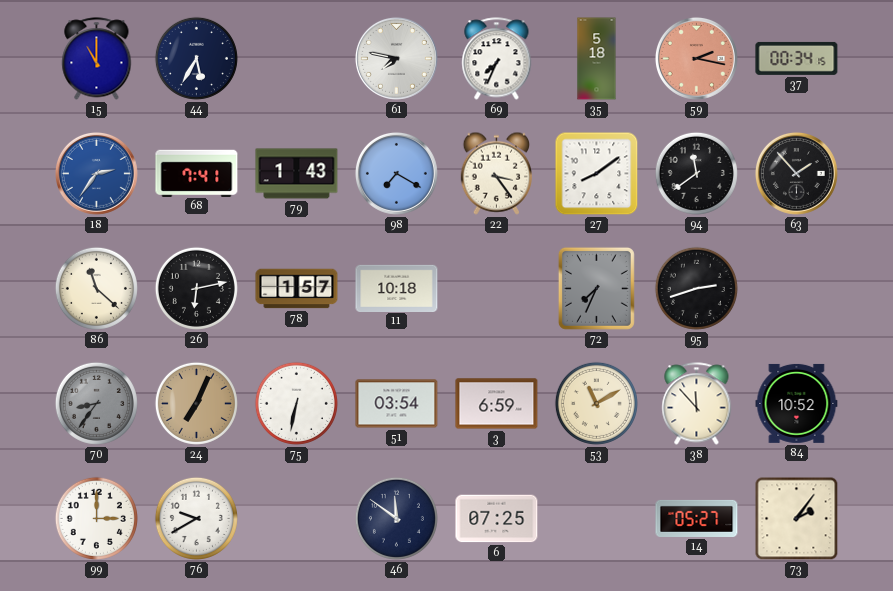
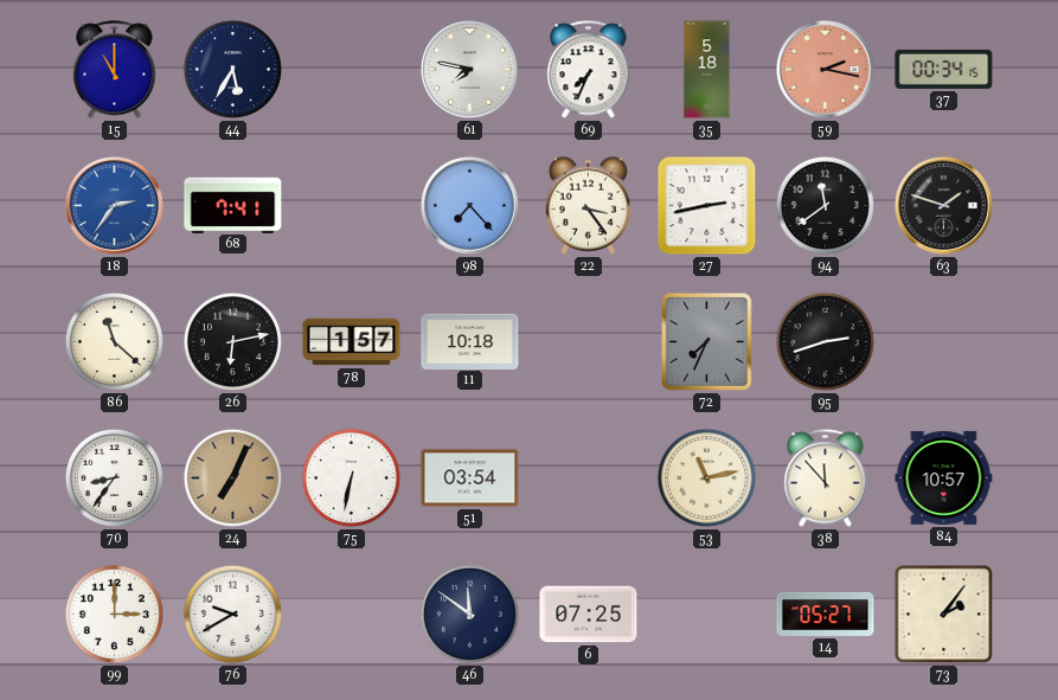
79: 1:43 -> none
98: 7:20 -> 7:23
27: 8:09 -> 2:43
63: 1:53 -> 1:48
70 dial: grey -> white
3: 6:59 -> none
53: 11:10 -> 11:13
84: 10:52 -> 10:57
